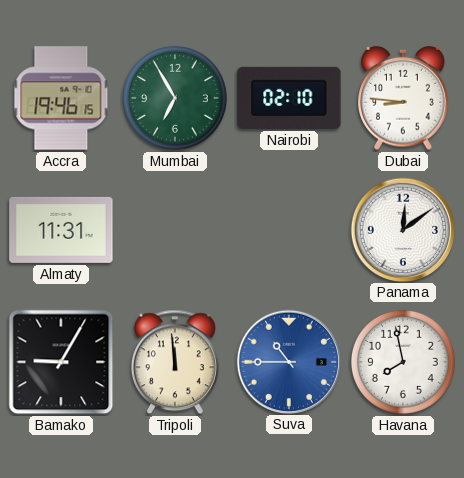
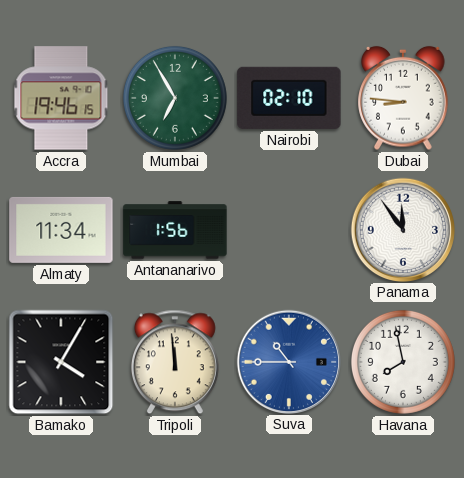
Almaty: 11:31 -> 11:34
Antananarivo: none -> 1:56
Panama: 12:09 -> 11:54
Bamako: 9:05 -> 4:05
